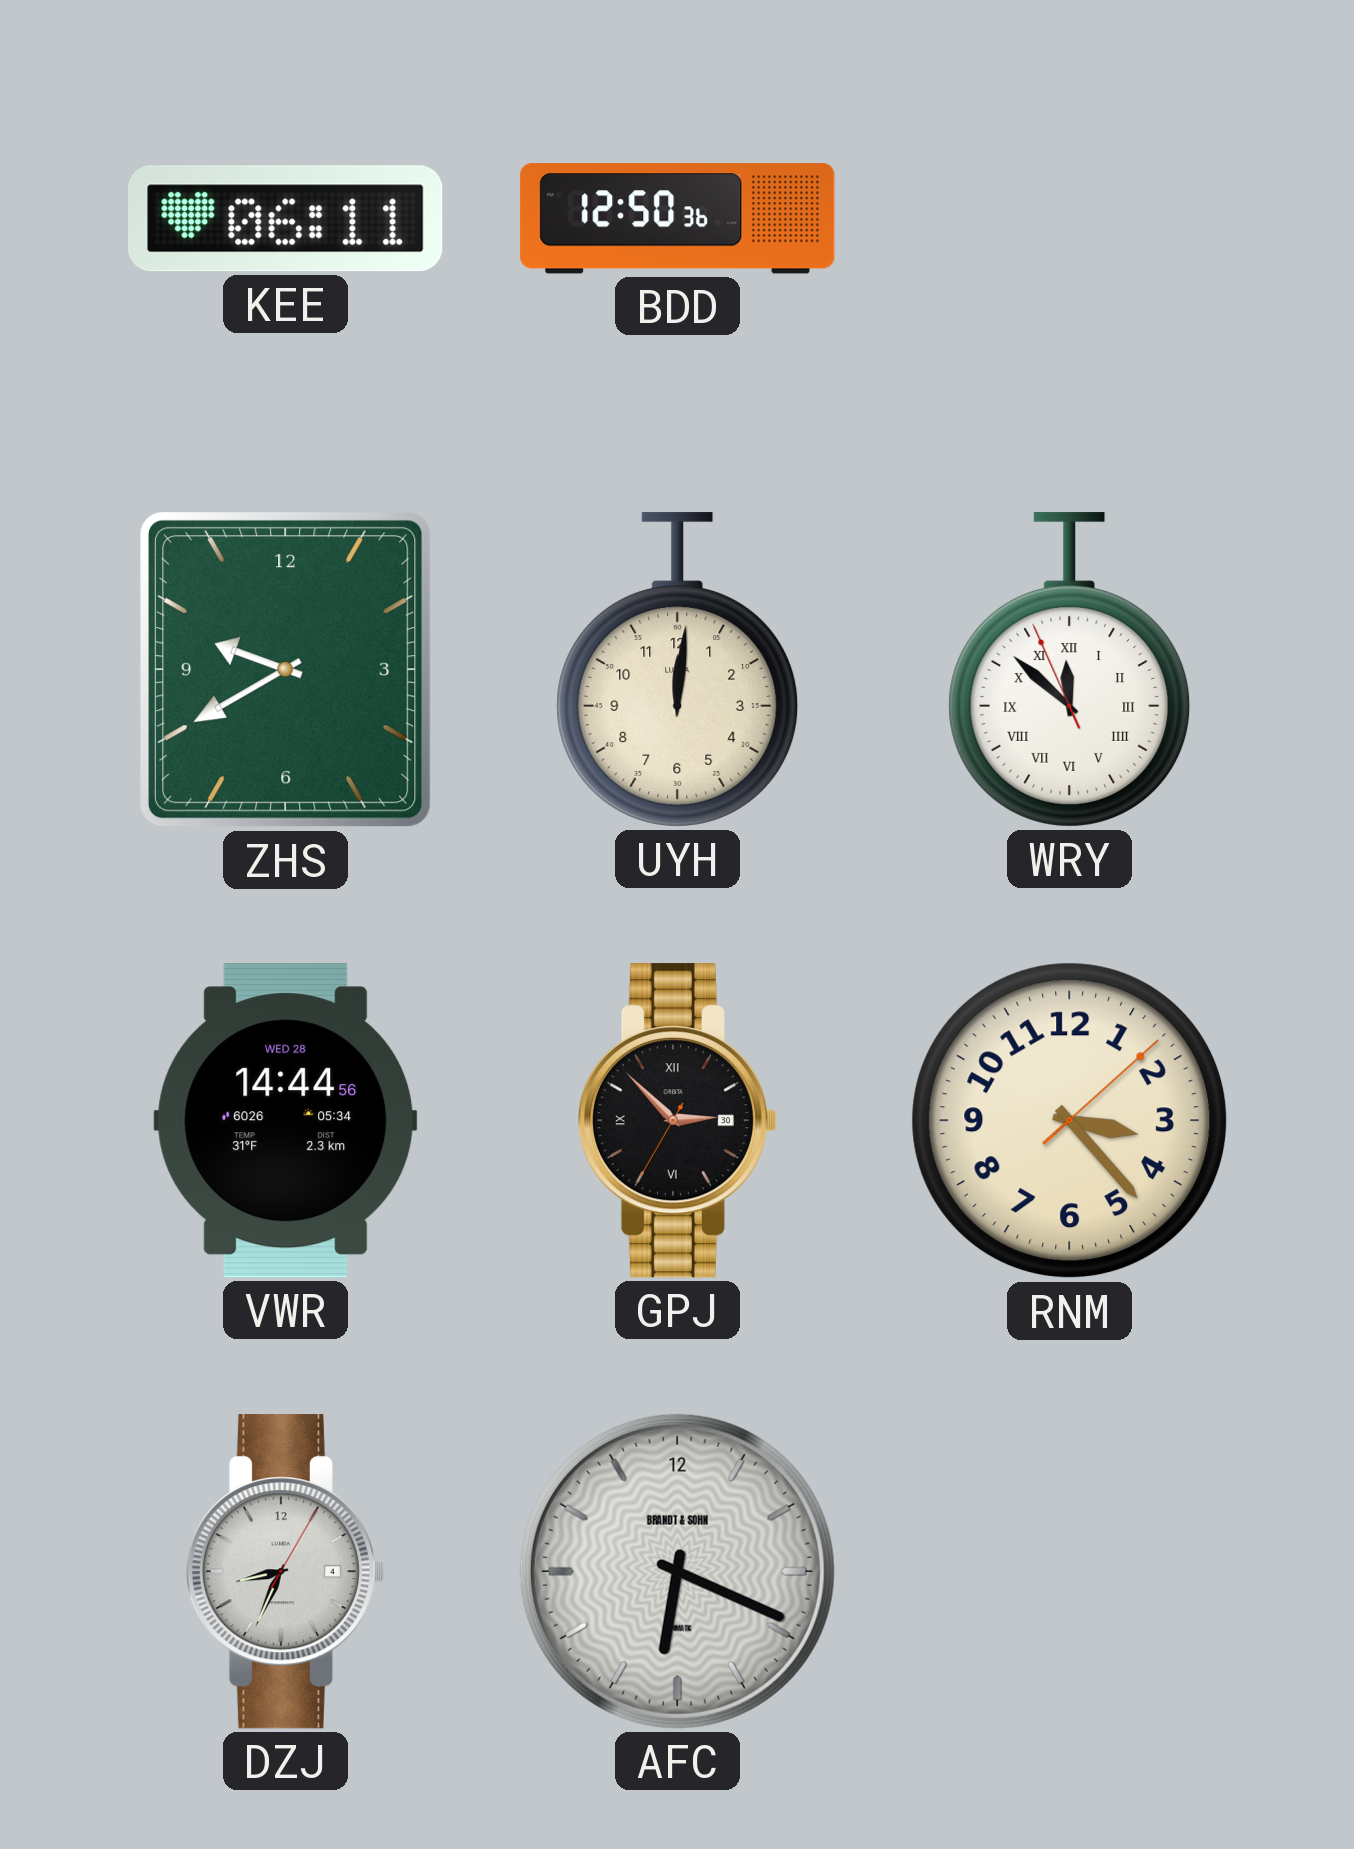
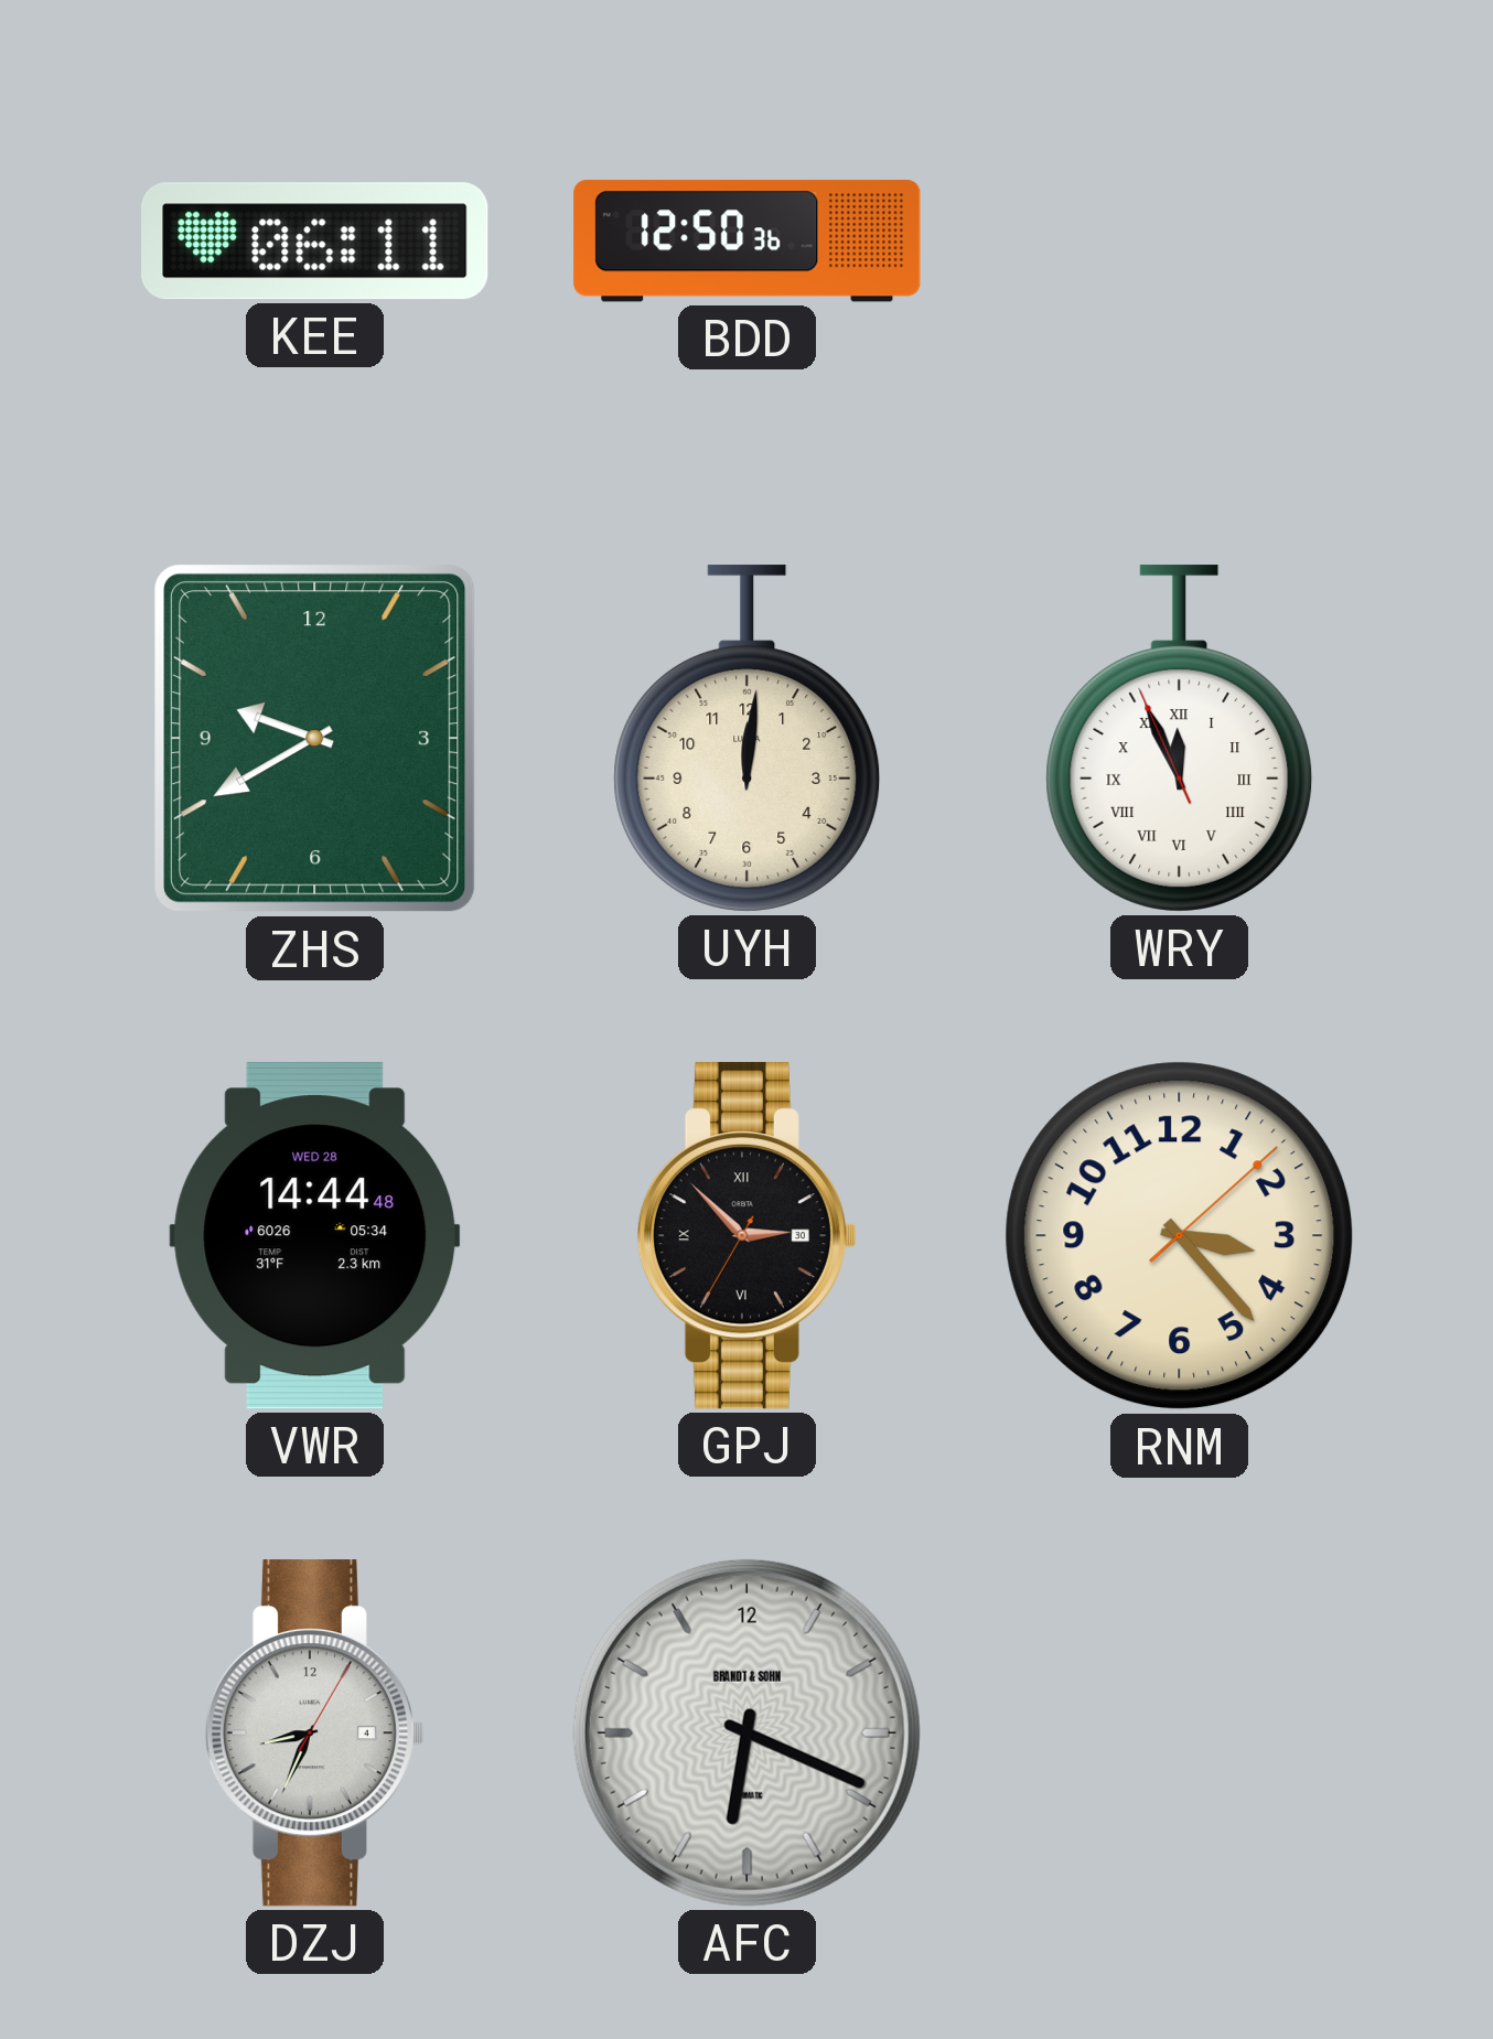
WRY: 11:51 -> 11:55
VWR: 14:44:56 -> 14:44:48
